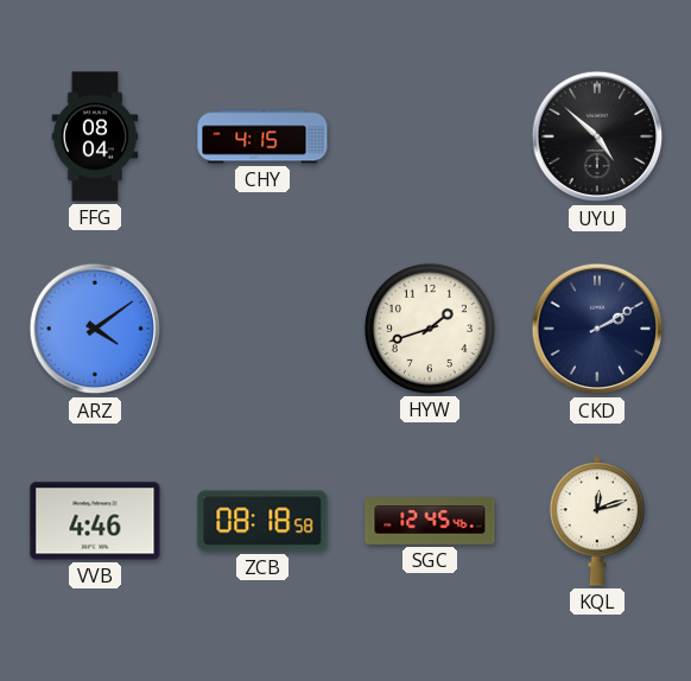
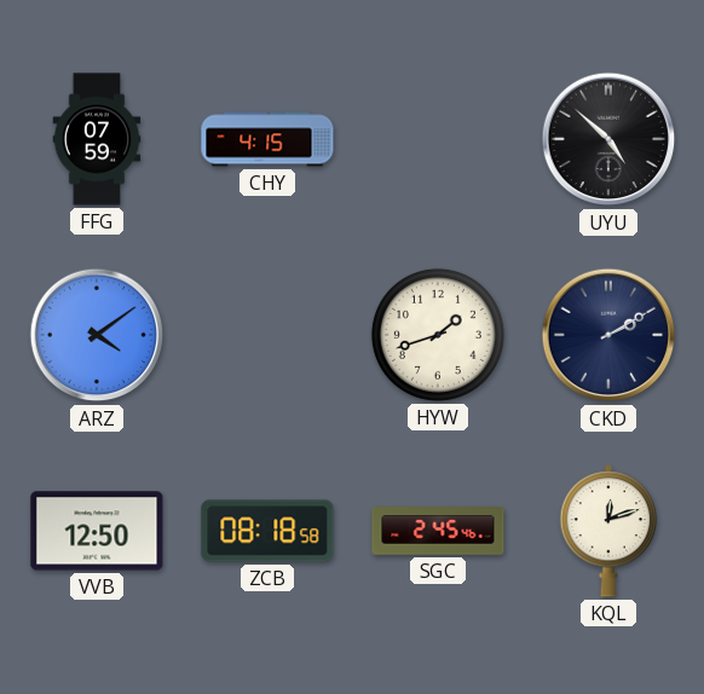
FFG: 08:04 -> 07:59
VVB: 4:46 -> 12:50
SGC: 12:45 -> 2:45
